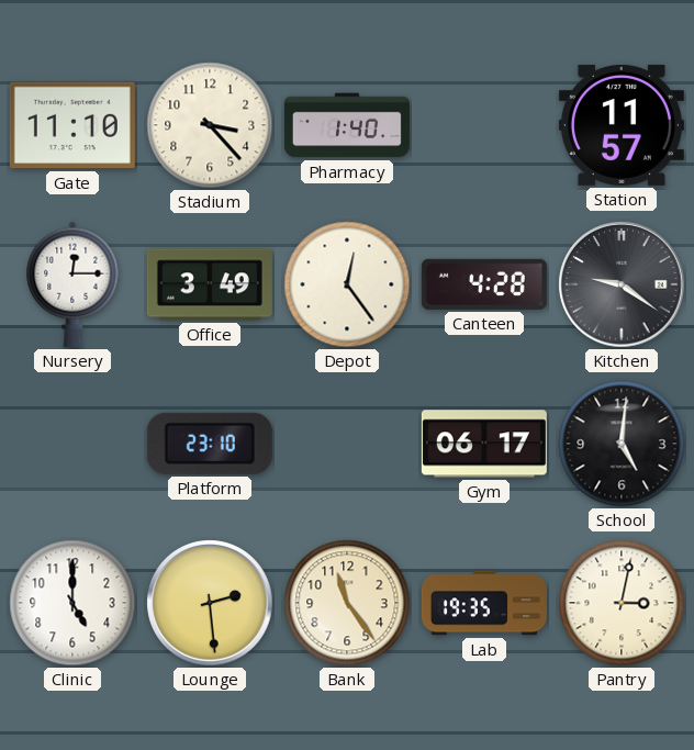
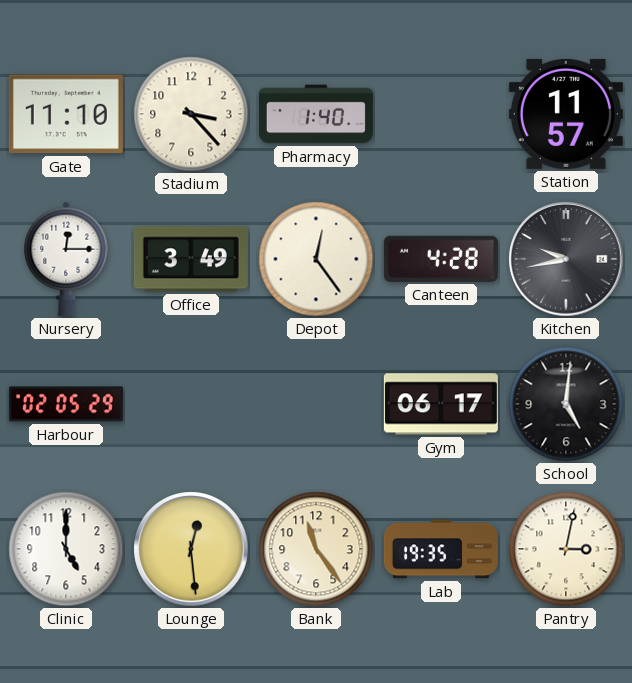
Kitchen: 9:21 -> 9:43
Harbour: none -> 02:05
Platform: 23:10 -> none
Lounge: 2:29 -> 12:29
